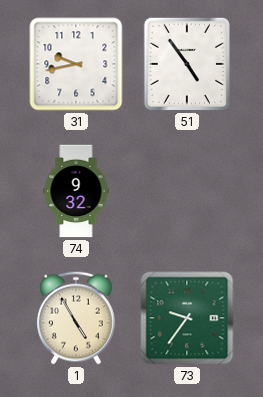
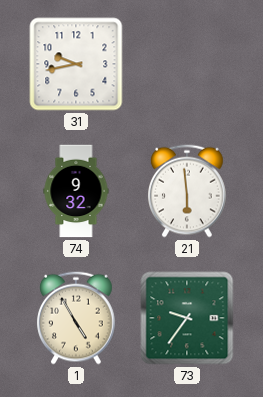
51: 4:54 -> none
21: none -> 5:59
